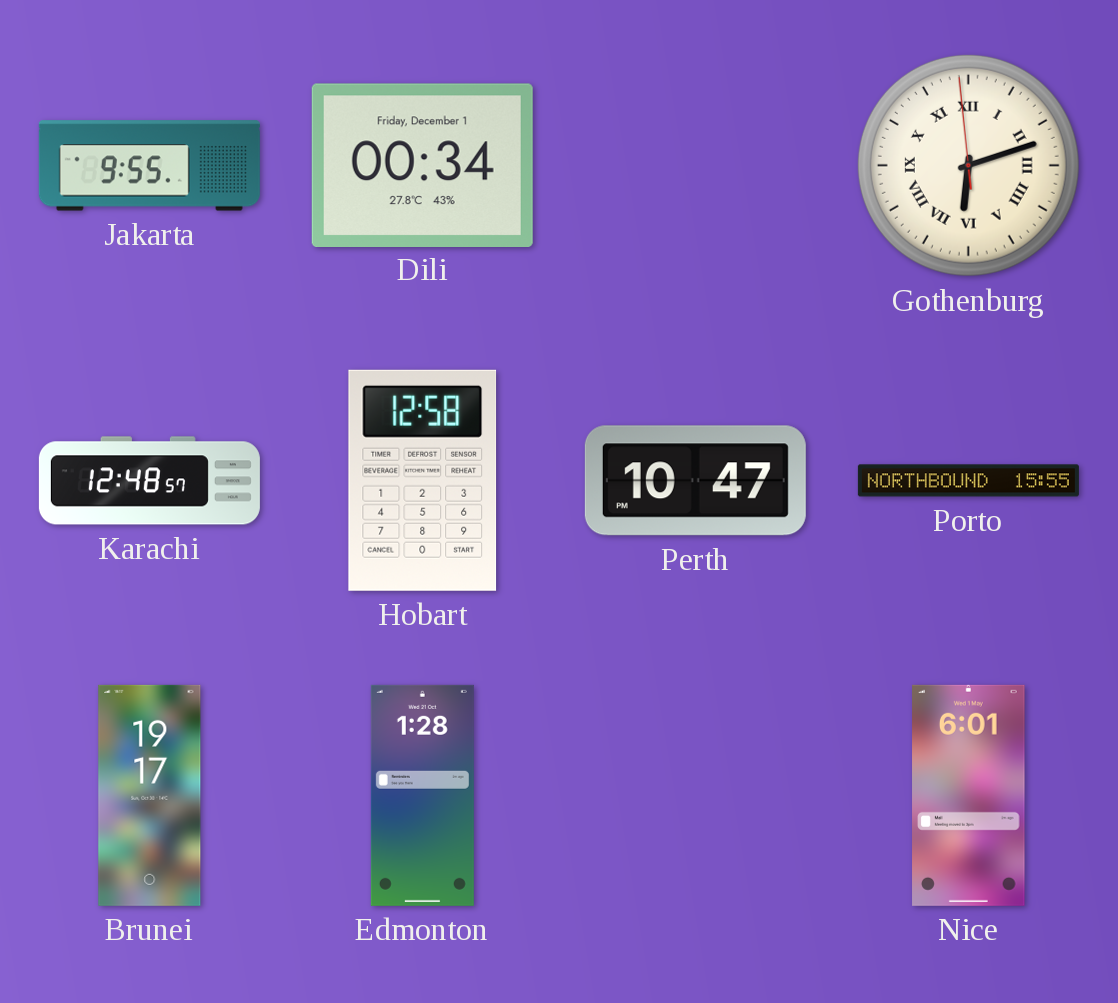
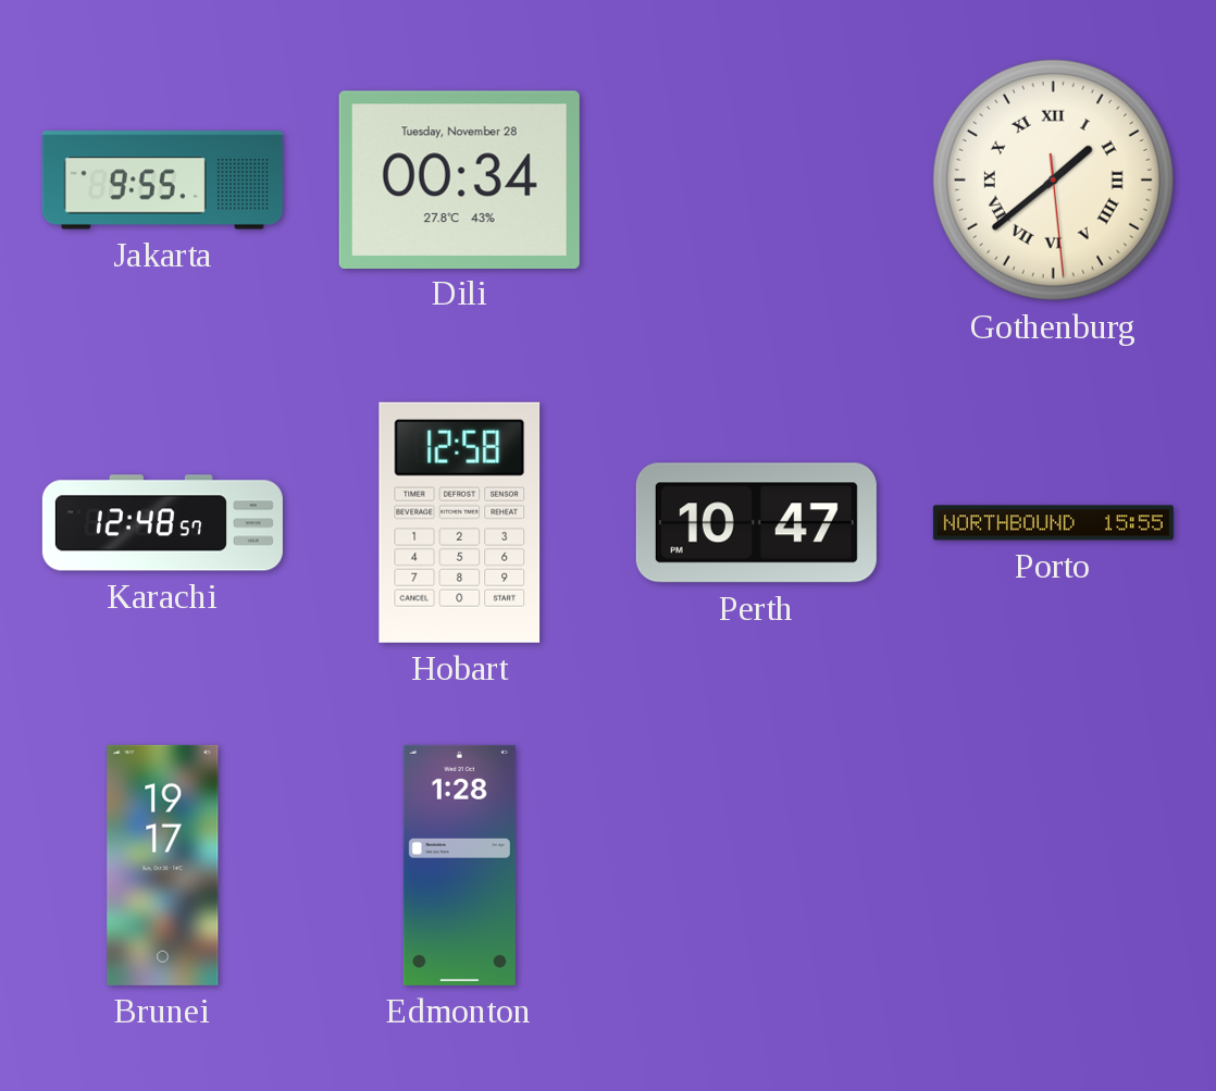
Dili date: Friday, December 1 -> Tuesday, November 28
Gothenburg: 6:11 -> 1:38
Nice: 6:01 -> none
